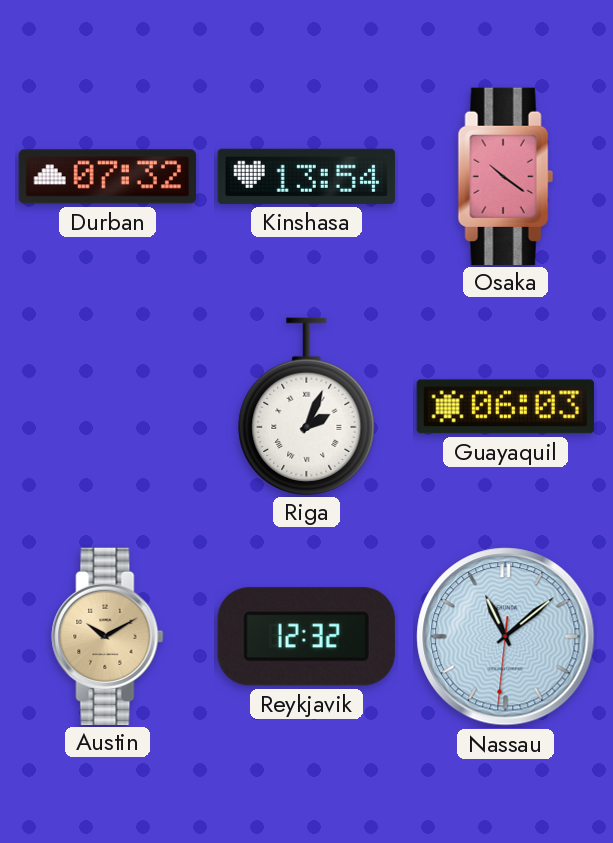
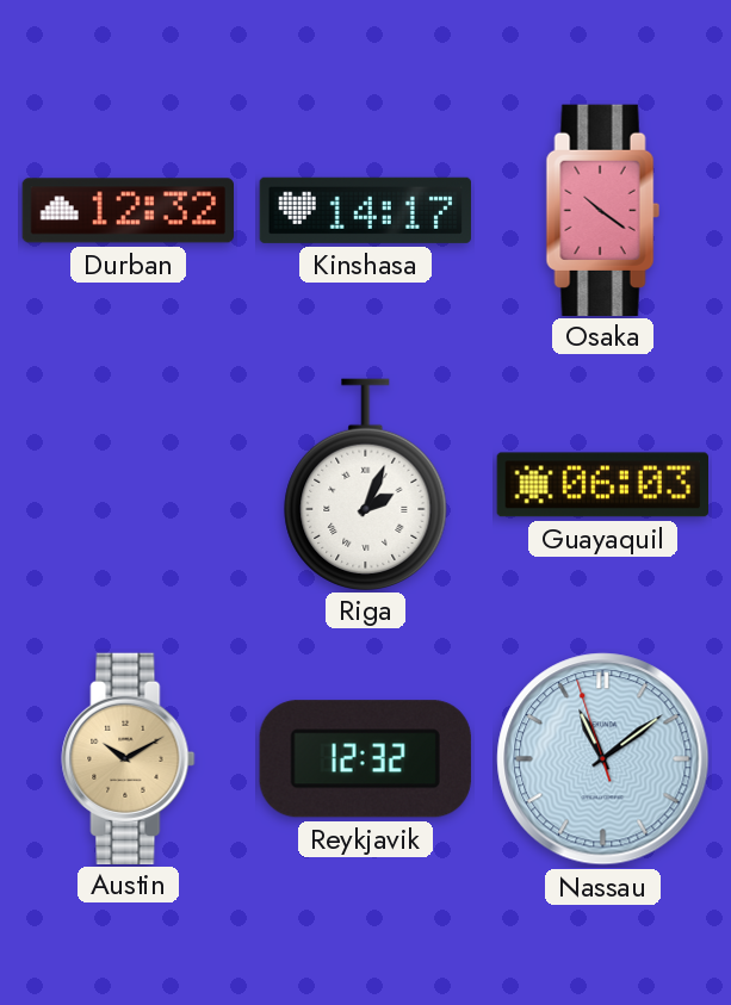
Durban: 07:32 -> 12:32
Kinshasa: 13:54 -> 14:17
Nassau: 11:08:31 -> 11:08:57
